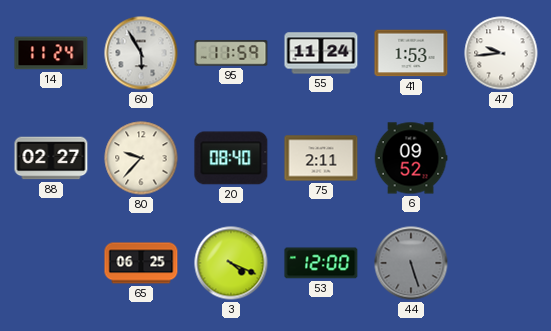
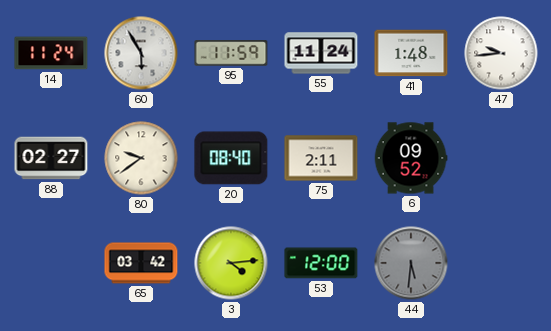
41: 1:53 -> 1:48
80: 9:37 -> 9:39
65: 06:25 -> 03:42
3: 4:19 -> 4:14
44: 5:27 -> 5:31
